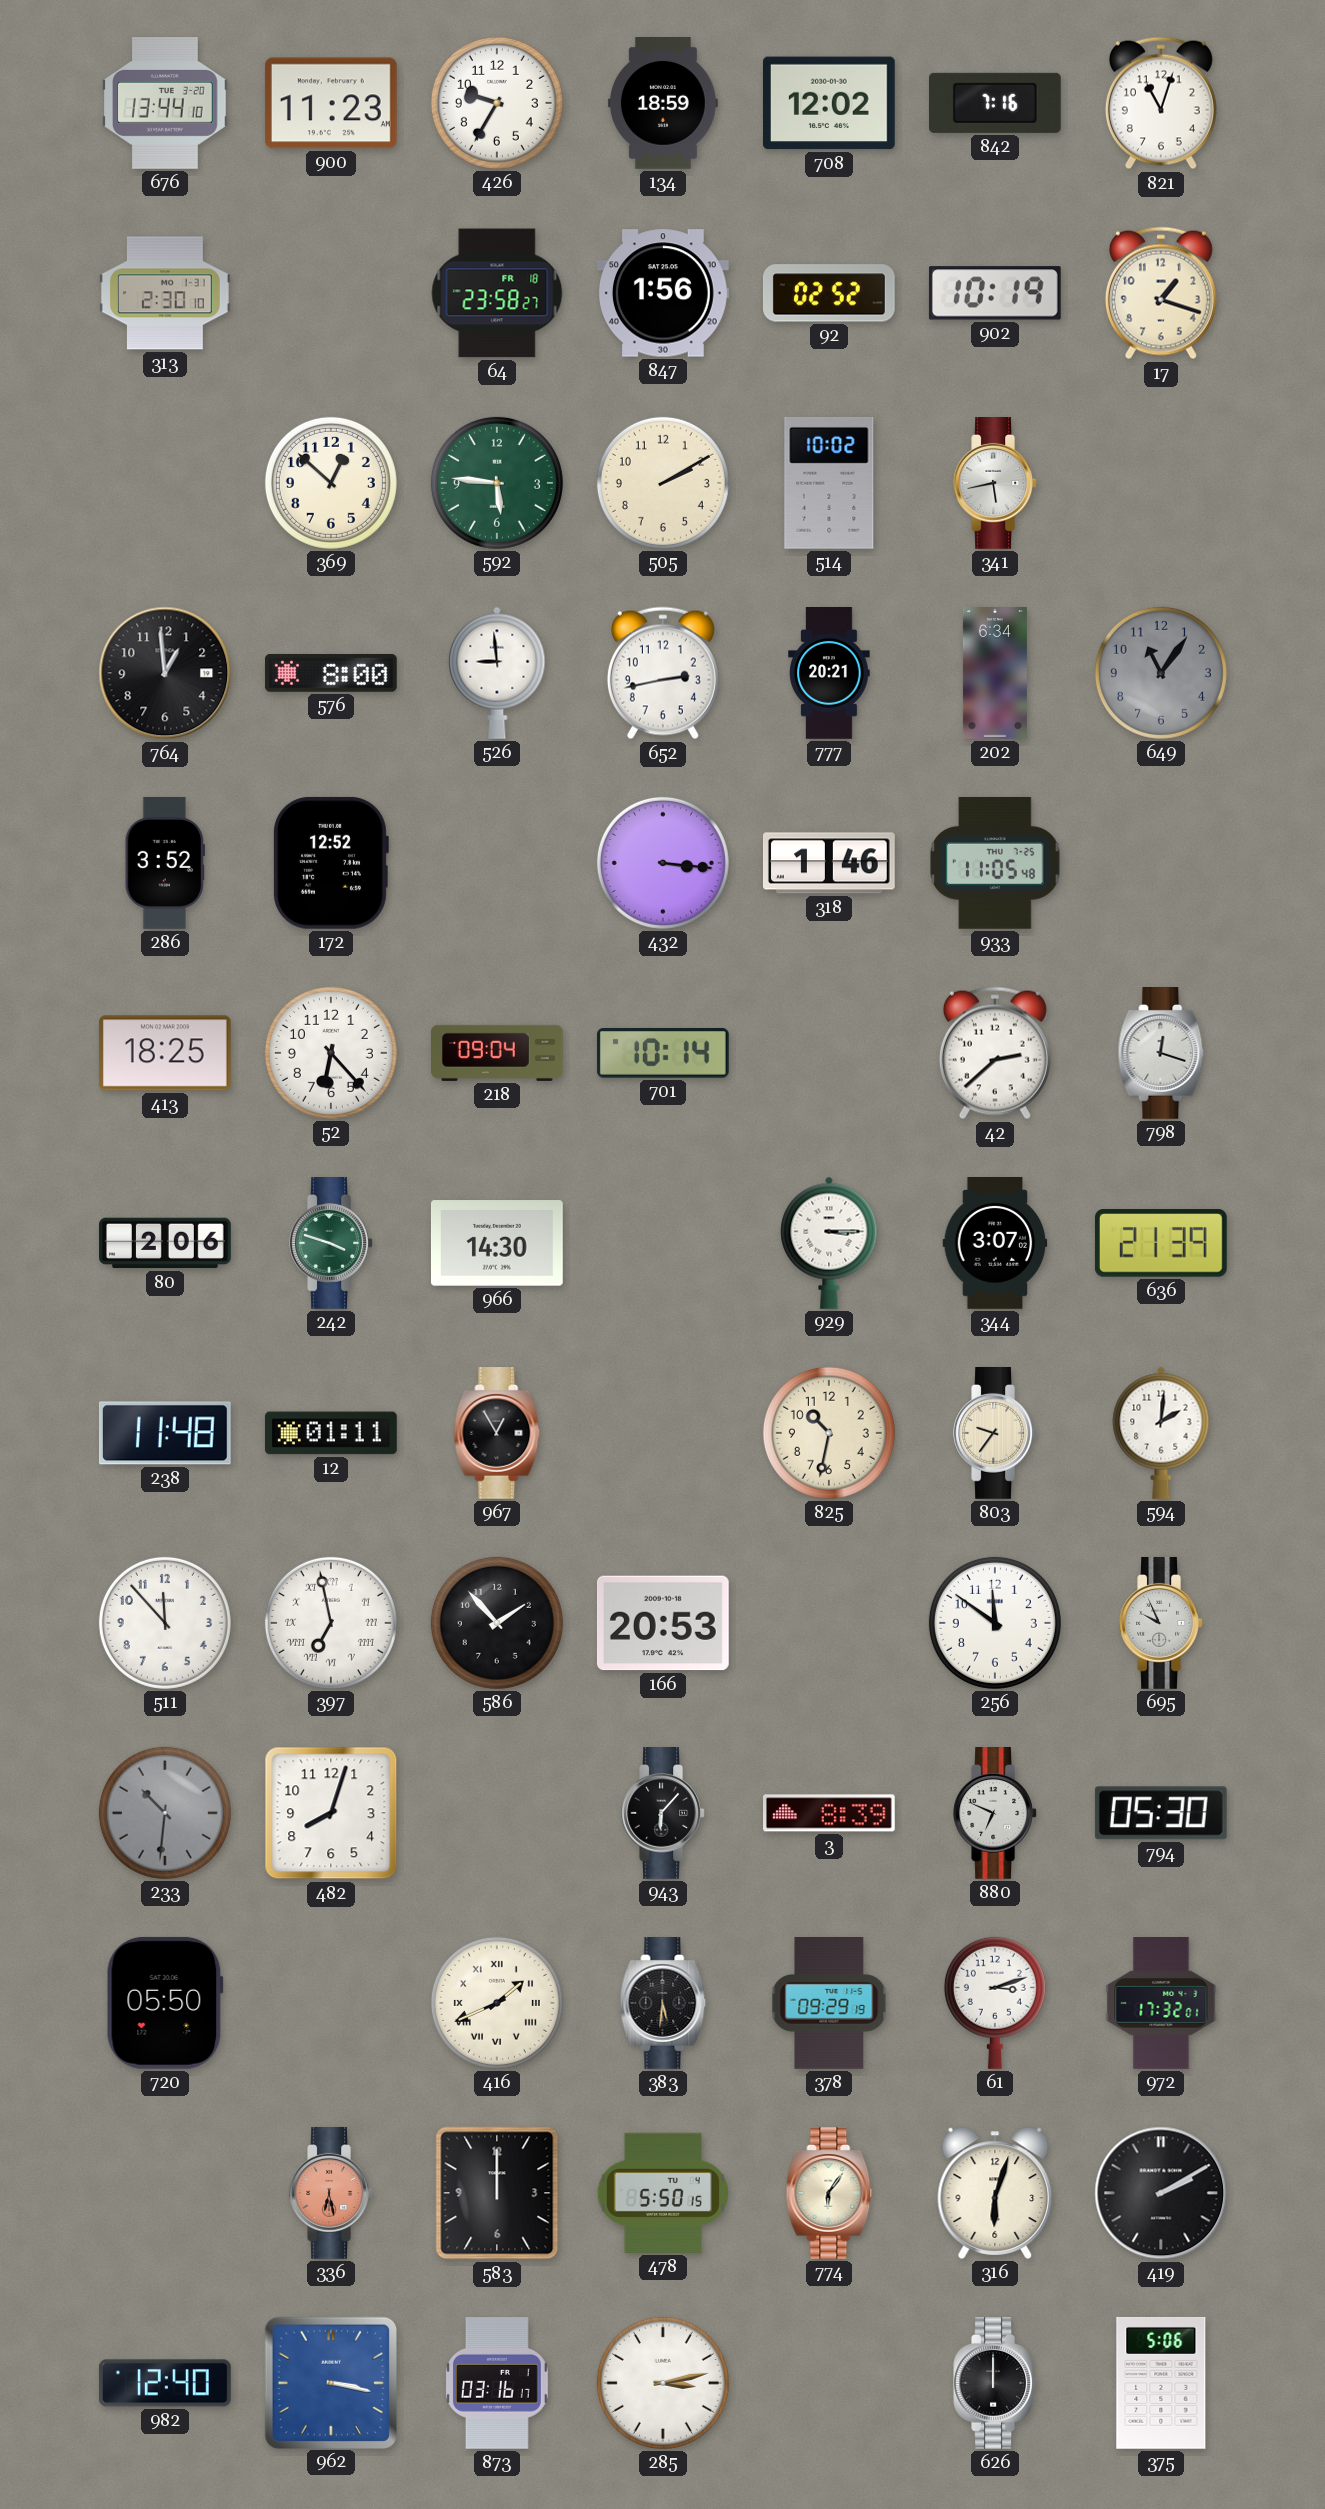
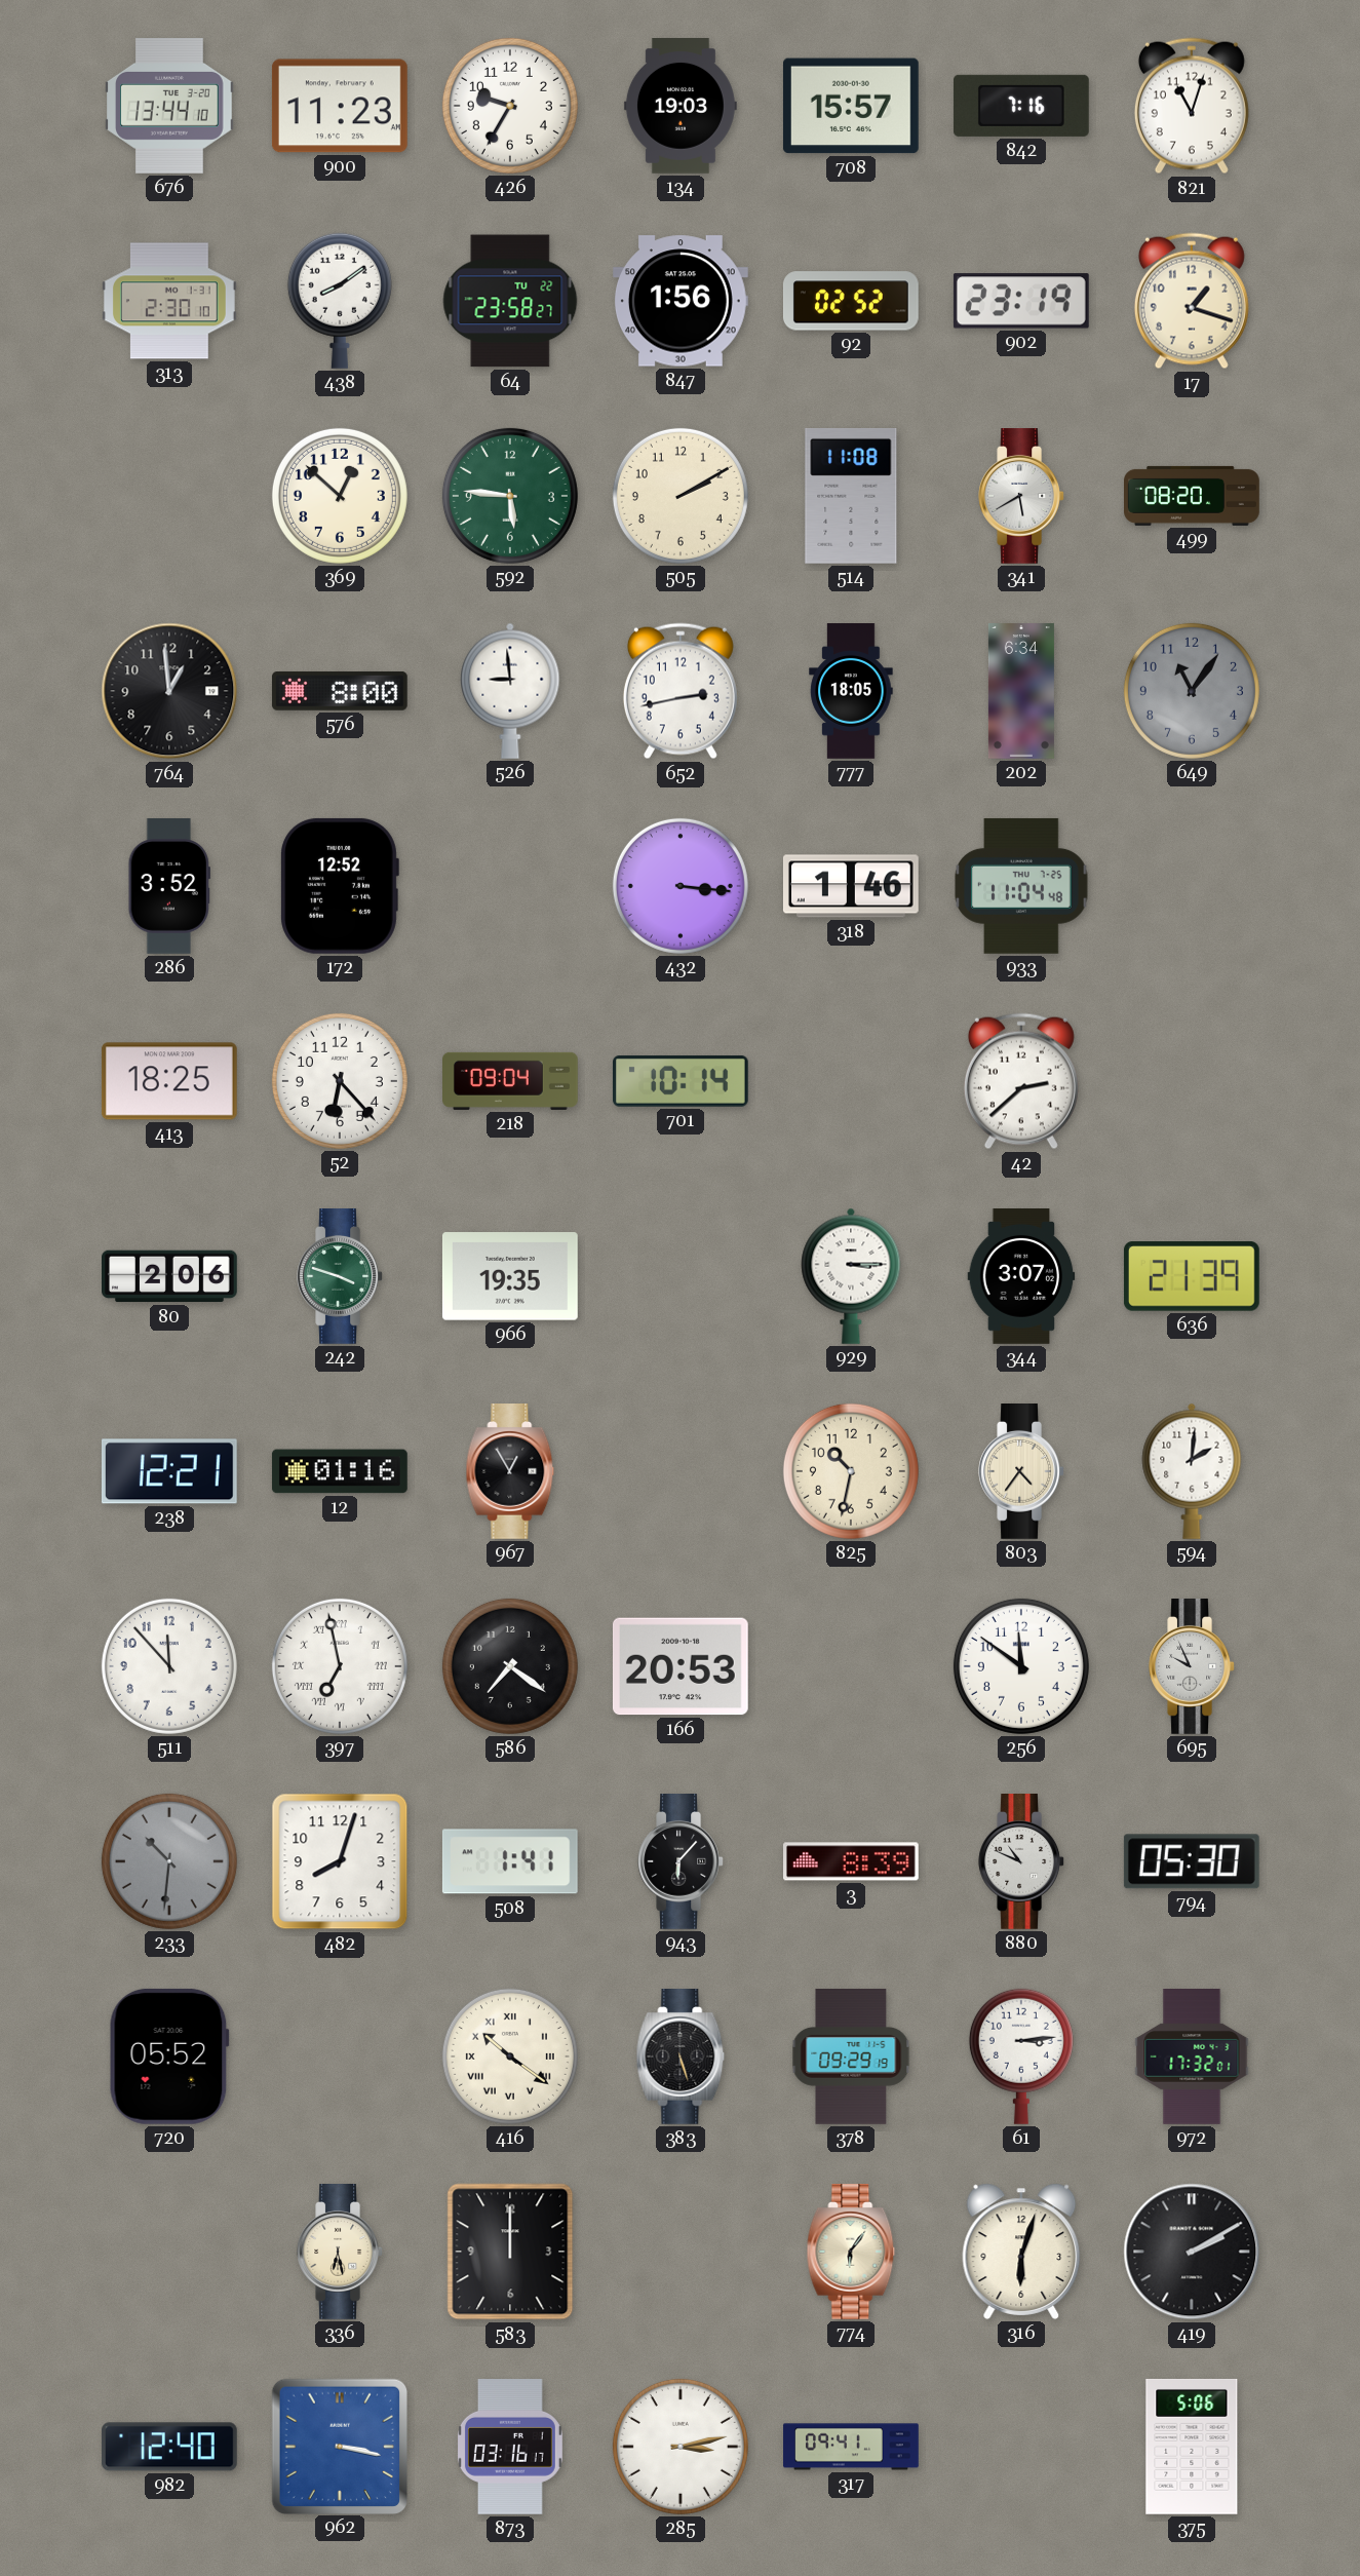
134: 18:59 -> 19:03
708: 12:02 -> 15:57
438: none -> 8:09
64 date: FR 18 -> TU 22
902: 10:19 -> 23:19
514: 10:02 -> 11:08
341: 5:43 -> 5:40
499: none -> 08:20
777: 20:21 -> 18:05
933: 11:05 -> 11:04
798: 12:18 -> none
966: 14:30 -> 19:35
238: 11:48 -> 12:21
12: 01:11 -> 01:16
803: 9:36 -> 4:36
586: 1:53 -> 7:21
508: none -> 1:41
880: 6:49 -> 10:49
720: 05:50 -> 05:52
416: 1:41 -> 10:21
383: 5:31 -> 5:27
61: 3:12 -> 3:14
336 dial: salmon -> cream
478: 5:50 -> none
317: none -> 09:41
626: 12:00 -> none
